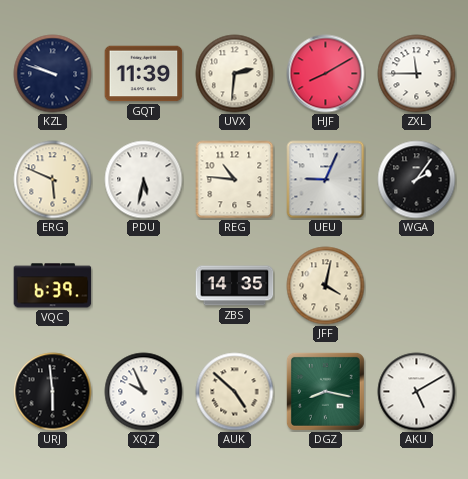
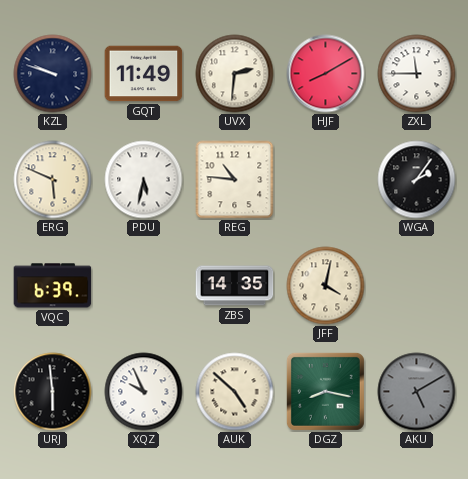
GQT: 11:39 -> 11:49
UEU: 9:04 -> none
AKU dial: white -> grey
